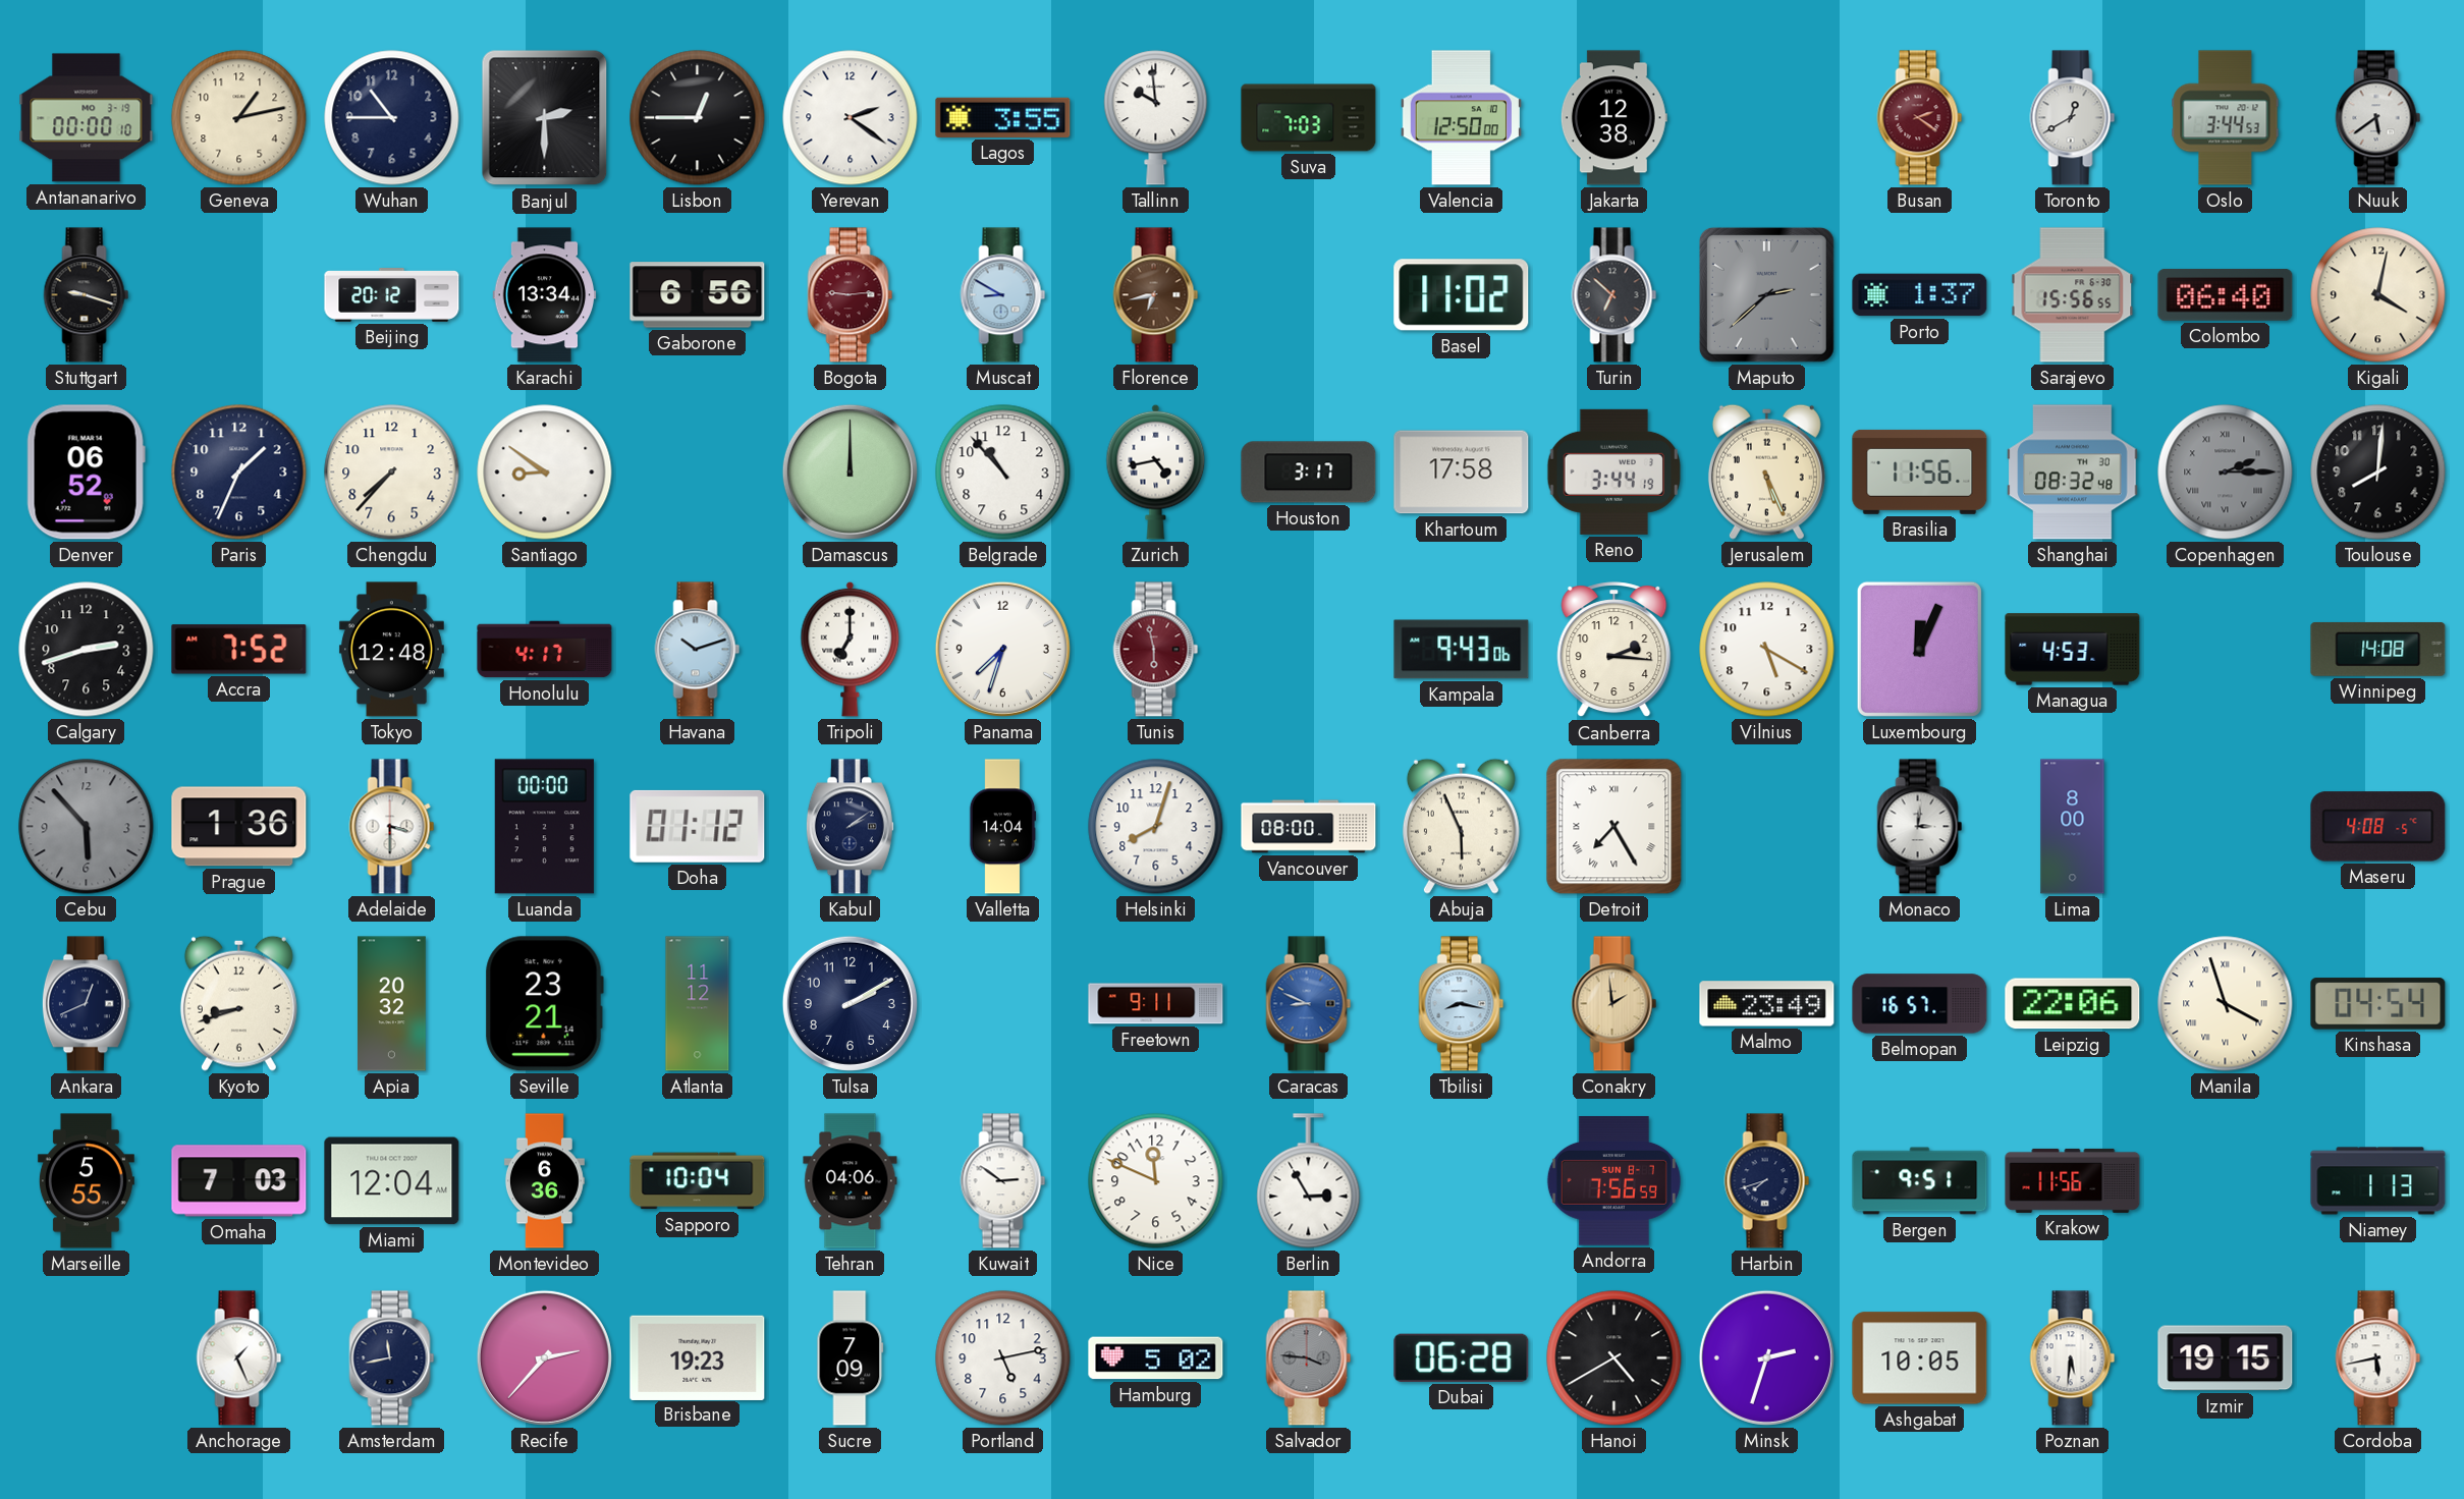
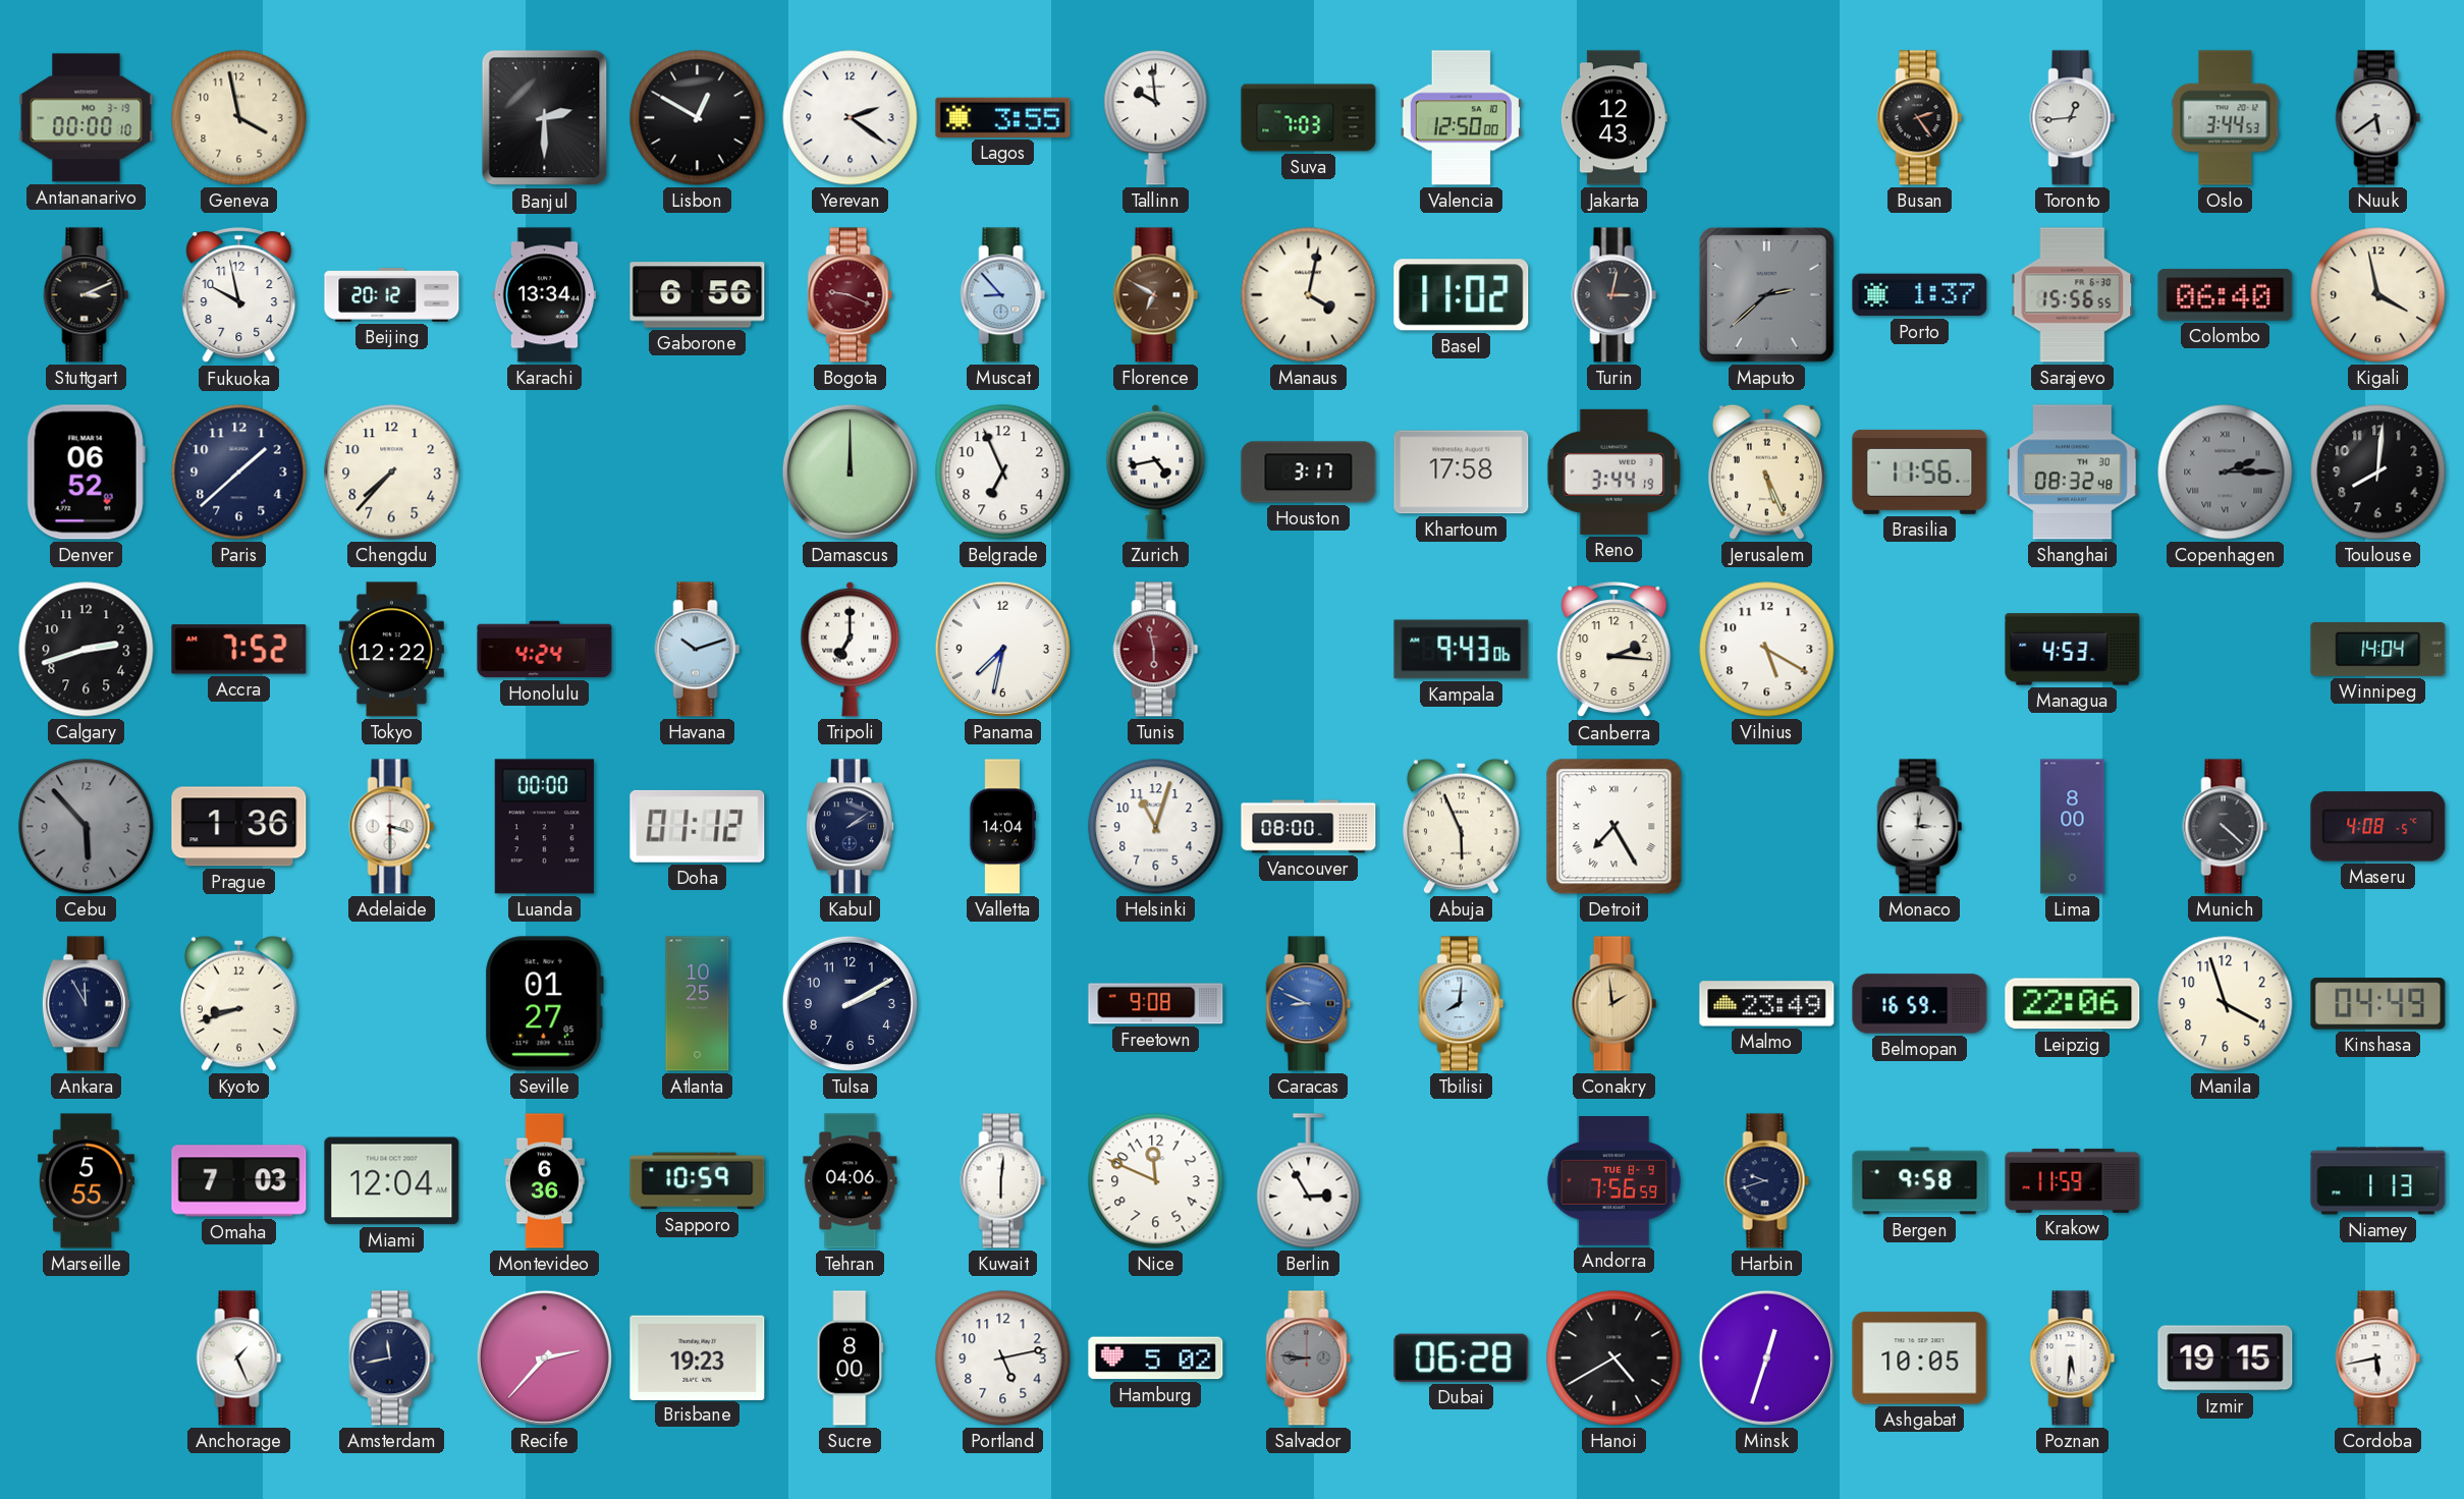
Geneva: 1:13 -> 3:58
Wuhan: 10:45 -> none
Lisbon: 12:45 -> 12:50
Jakarta: 12:38 -> 12:43
Busan: 2:21 -> 2:24
Busan dial: burgundy -> black
Toronto: 12:40 -> 12:44
Stuttgart: 9:18 -> 3:11
Fukuoka: none -> 9:58
Bogota: 9:14 -> 9:19
Muscat: 8:50 -> 8:53
Florence: 6:43 -> 6:50
Manaus: none -> 4:02
Turin: 6:52 -> 3:02
Kigali: 4:02 -> 3:58
Paris: 1:34 -> 1:38
Santiago: 8:51 -> none
Belgrade: 10:53 -> 6:56
Tokyo: 12:48 -> 12:22
Honolulu: 4:17 -> 4:24
Panama: 7:33 -> 7:32
Luxembourg: 12:04 -> none
Winnipeg: 14:08 -> 14:04
Helsinki: 8:03 -> 11:03
Munich: none -> 4:22
Ankara: 12:41 -> 11:55
Apia: 20:32 -> none
Seville: 23:21 -> 01:27
Atlanta: 11:12 -> 10:25
Freetown: 9:11 -> 9:08
Tbilisi: 8:17 -> 8:01
Belmopan: 16:57 -> 16:59
Manila numerals: Roman -> Arabic
Kinshasa: 04:54 -> 04:49
Sapporo: 10:04 -> 10:59
Kuwait: 2:51 -> 6:01
Andorra date: SUN 8-7 -> TUE 8-9
Harbin: 7:42 -> 9:42
Bergen: 9:51 -> 9:58
Krakow: 11:56 -> 11:59
Sucre: 7:09 -> 8:00
Salvador: 3:46 -> 8:46
Minsk: 2:33 -> 12:33
